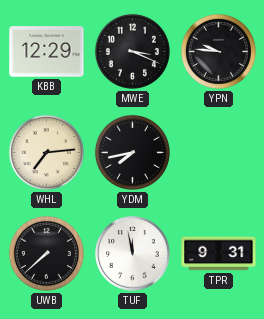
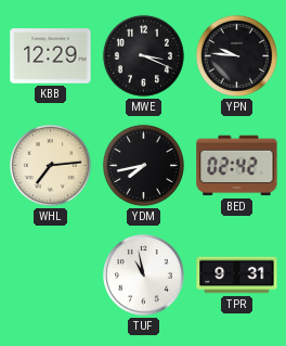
BED: none -> 02:42
UWB: 7:38 -> none
TUF: 11:58 -> 10:58
